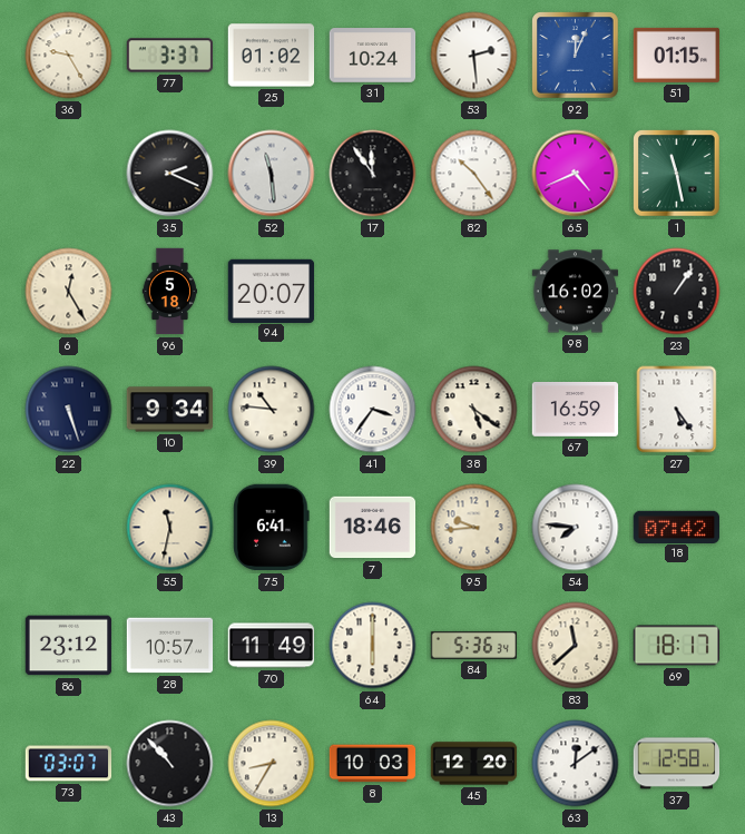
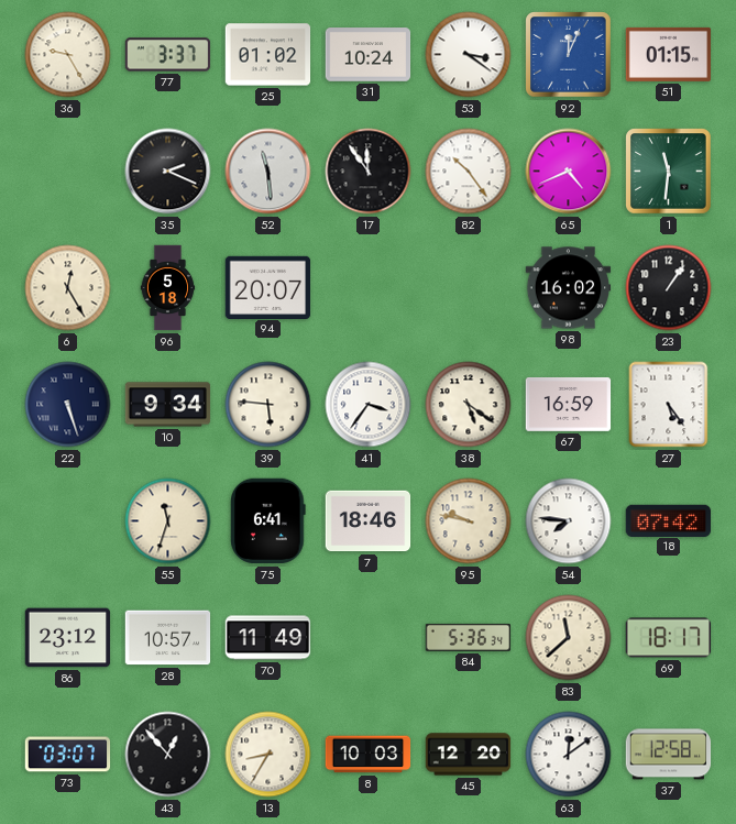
53: 2:29 -> 3:21
1: 11:28 -> 11:31
39: 10:46 -> 5:46
55: 11:32 -> 11:33
95: 9:44 -> 9:47
64: 6:00 -> none
43: 10:53 -> 12:53
